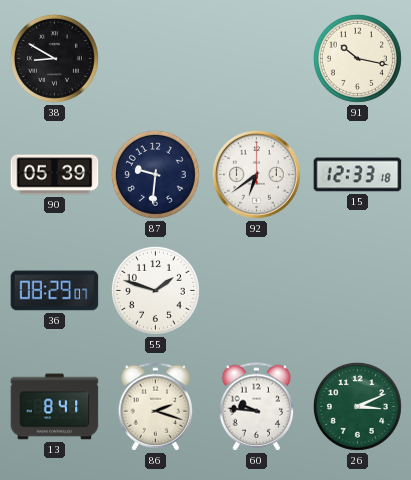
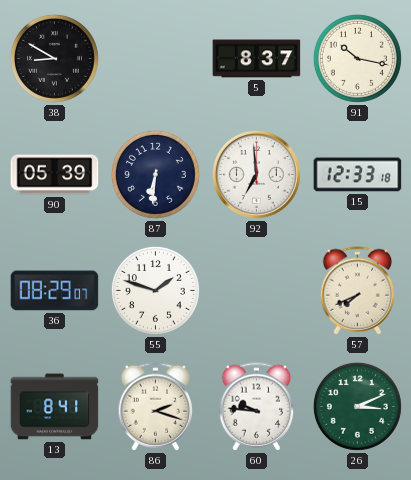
5: none -> 8:37
87: 9:31 -> 6:31
92: 6:39 -> 6:59
57: none -> 7:41
